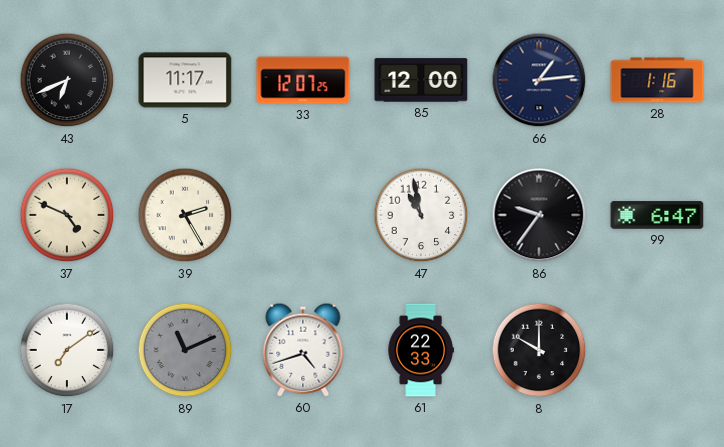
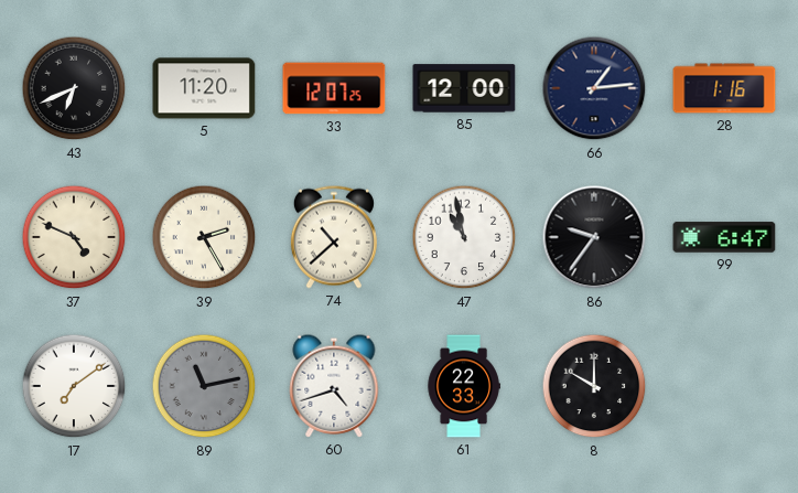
5: 11:17 -> 11:20
74: none -> 10:38
89: 11:11 -> 11:13
